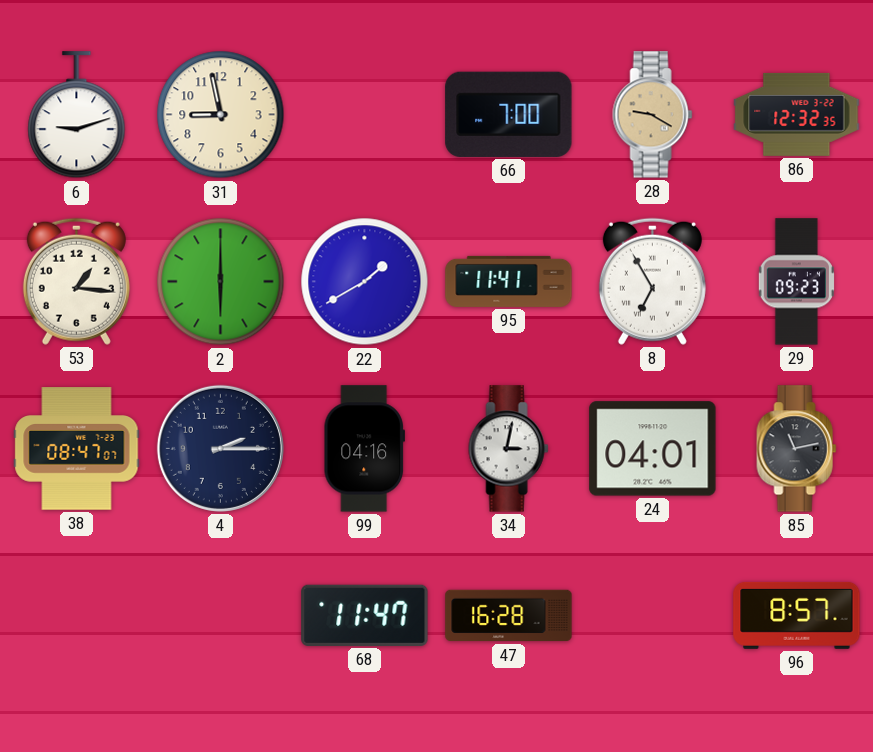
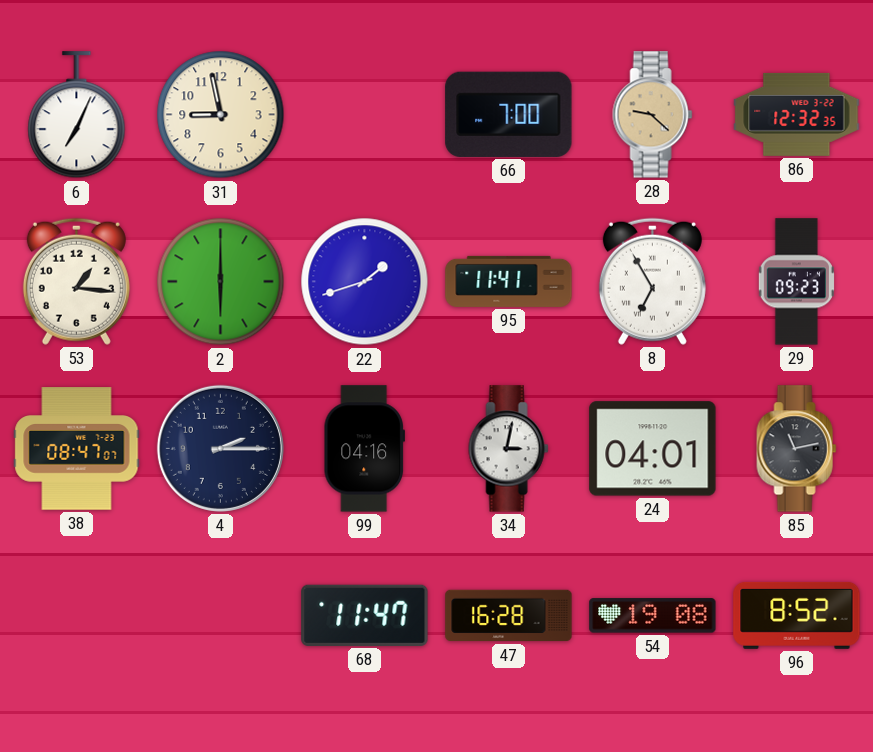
6: 9:12 -> 7:04
28: 9:20 -> 9:22
22: 1:40 -> 1:42
54: none -> 19:08
96: 8:57 -> 8:52
